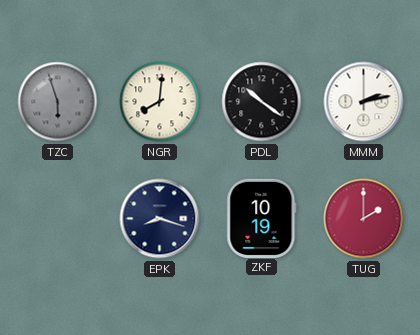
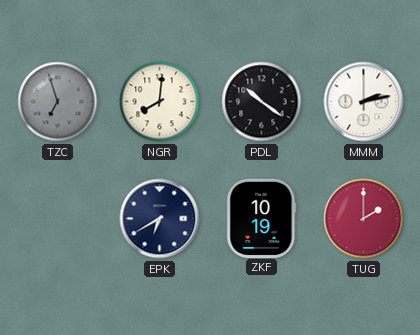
TZC: 5:57 -> 6:57
EPK: 8:18 -> 6:40
